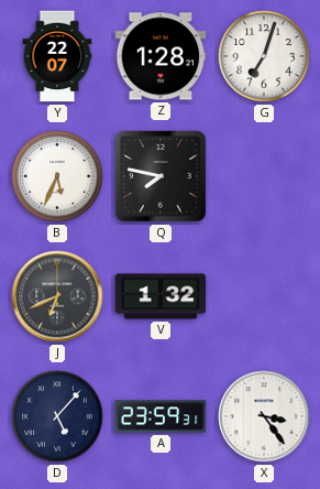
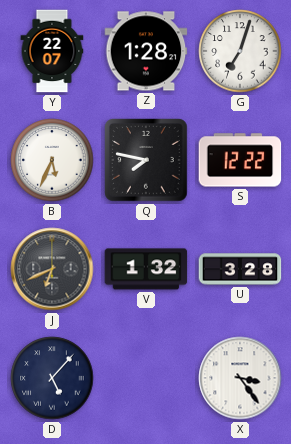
S: none -> 12:22
U: none -> 3:28
A: 23:59 -> none
